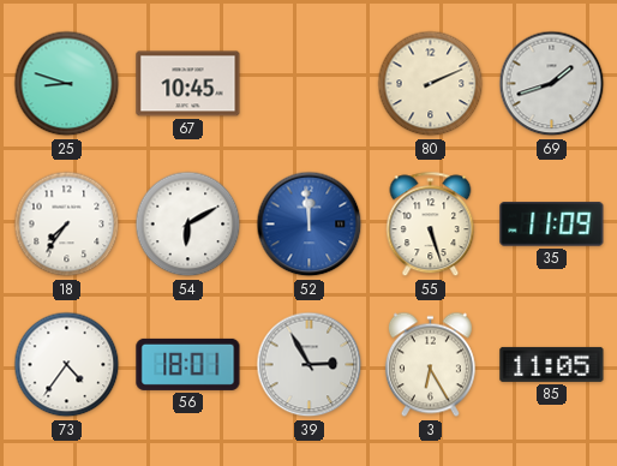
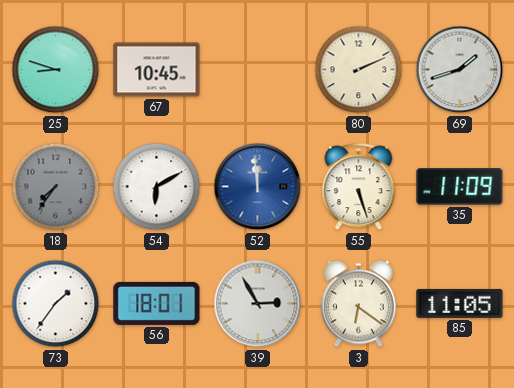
18 dial: white -> grey
73: 4:36 -> 1:36
3: 6:25 -> 6:21
